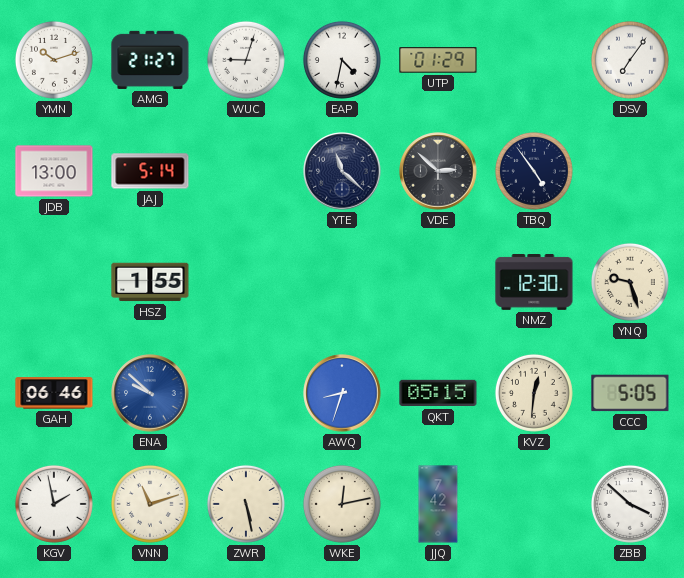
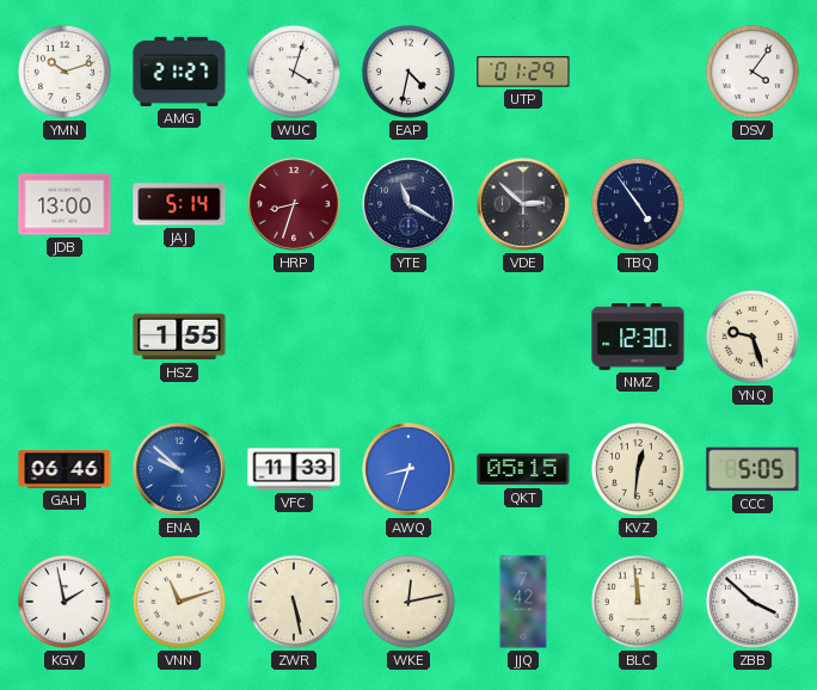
WUC: 9:03 -> 4:03
DSV: 7:06 -> 4:06
HRP: none -> 8:33
YTE: 11:22 -> 11:20
VFC: none -> 11:33
BLC: none -> 11:59
